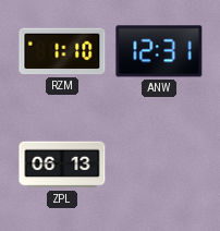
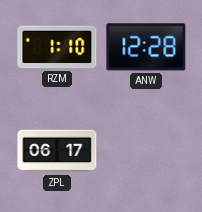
ANW: 12:31 -> 12:28
ZPL: 06:13 -> 06:17
